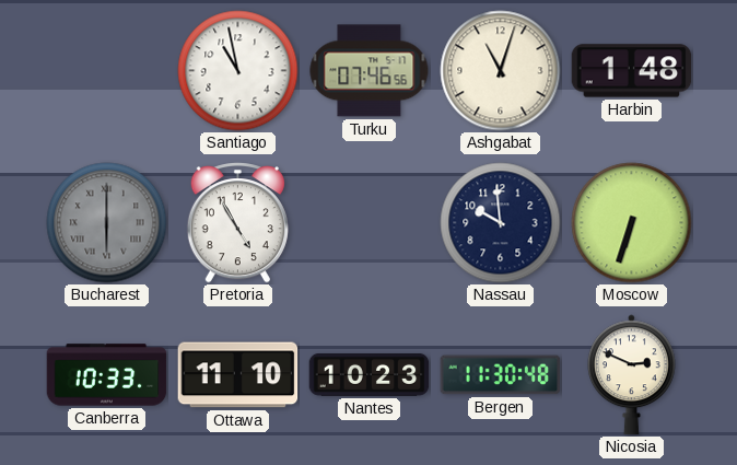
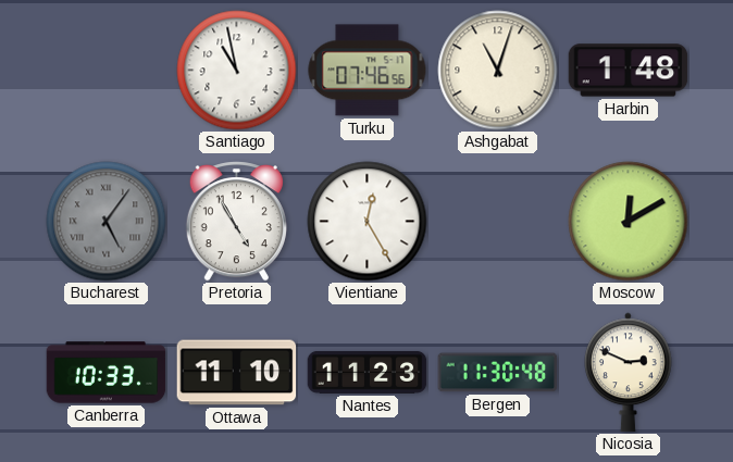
Bucharest: 6:00 -> 5:06
Vientiane: none -> 12:25
Nassau: 9:59 -> none
Moscow: 6:33 -> 12:10
Nantes: 10:23 -> 11:23
